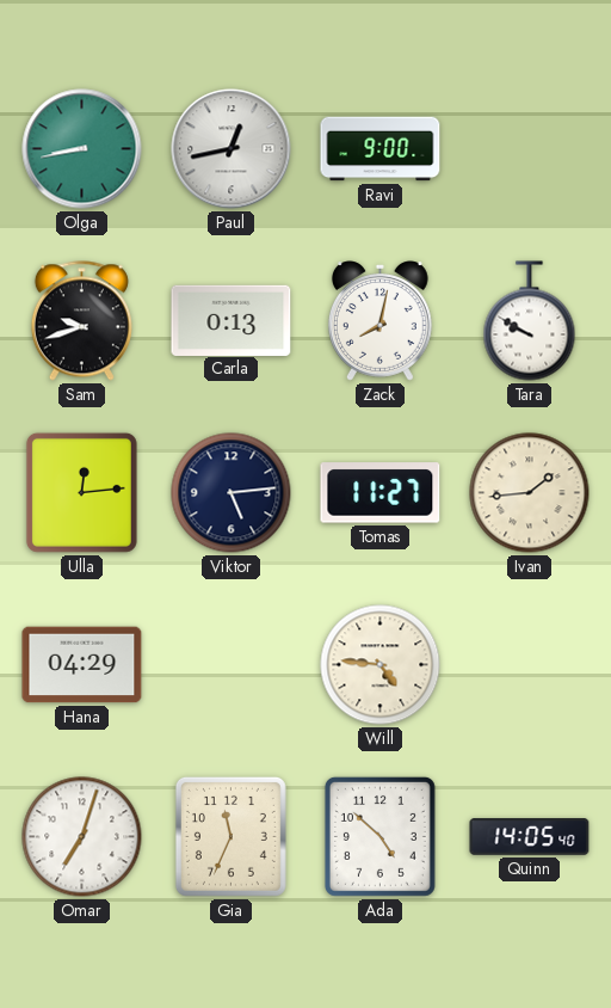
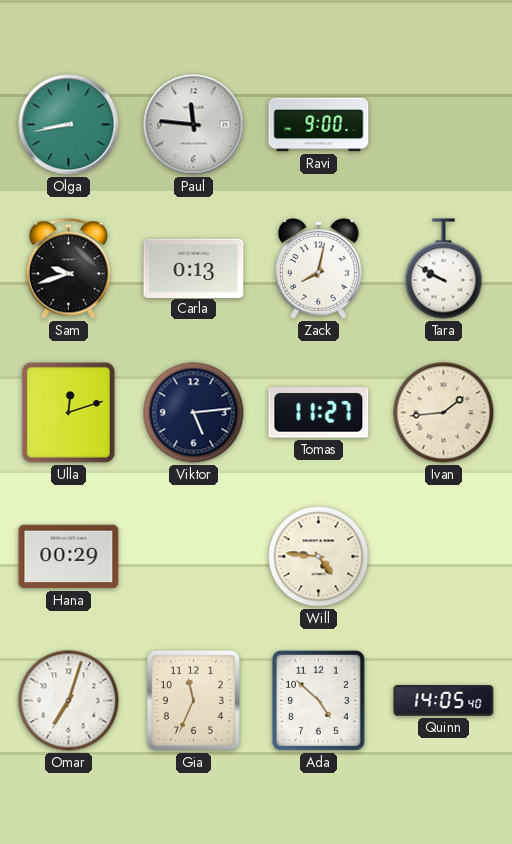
Paul: 12:43 -> 11:46
Ulla: 12:14 -> 12:12
Hana: 04:29 -> 00:29
